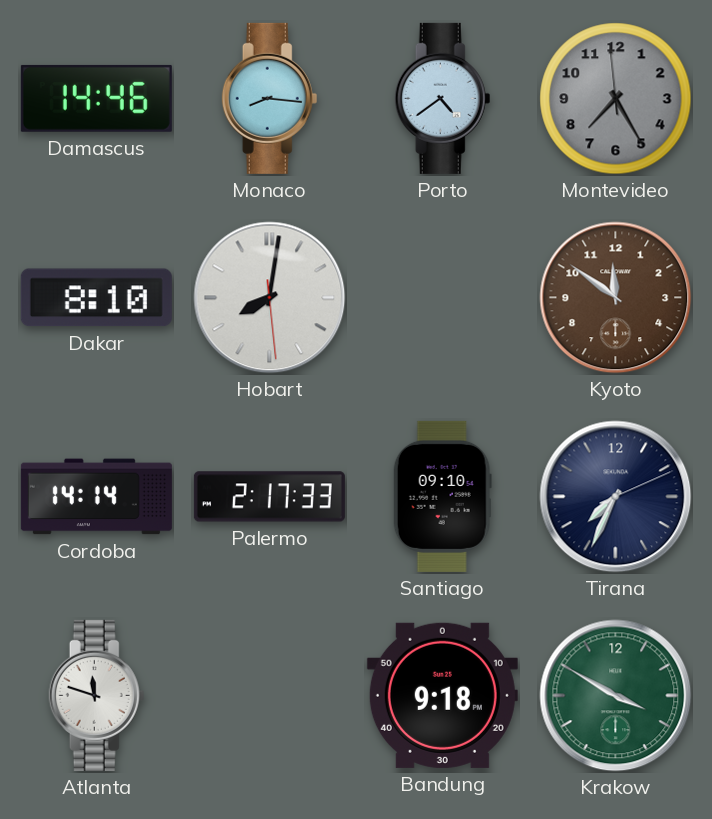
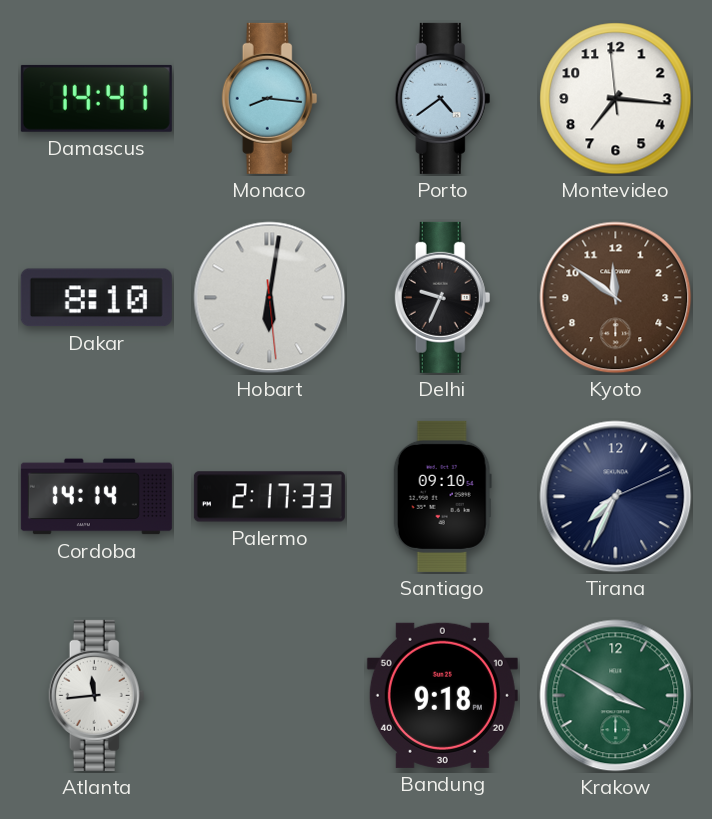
Damascus: 14:46 -> 14:41
Montevideo: 7:24 -> 7:15
Montevideo dial: grey -> white
Hobart: 8:01 -> 6:01
Delhi: none -> 9:34
Atlanta: 11:48 -> 11:44
